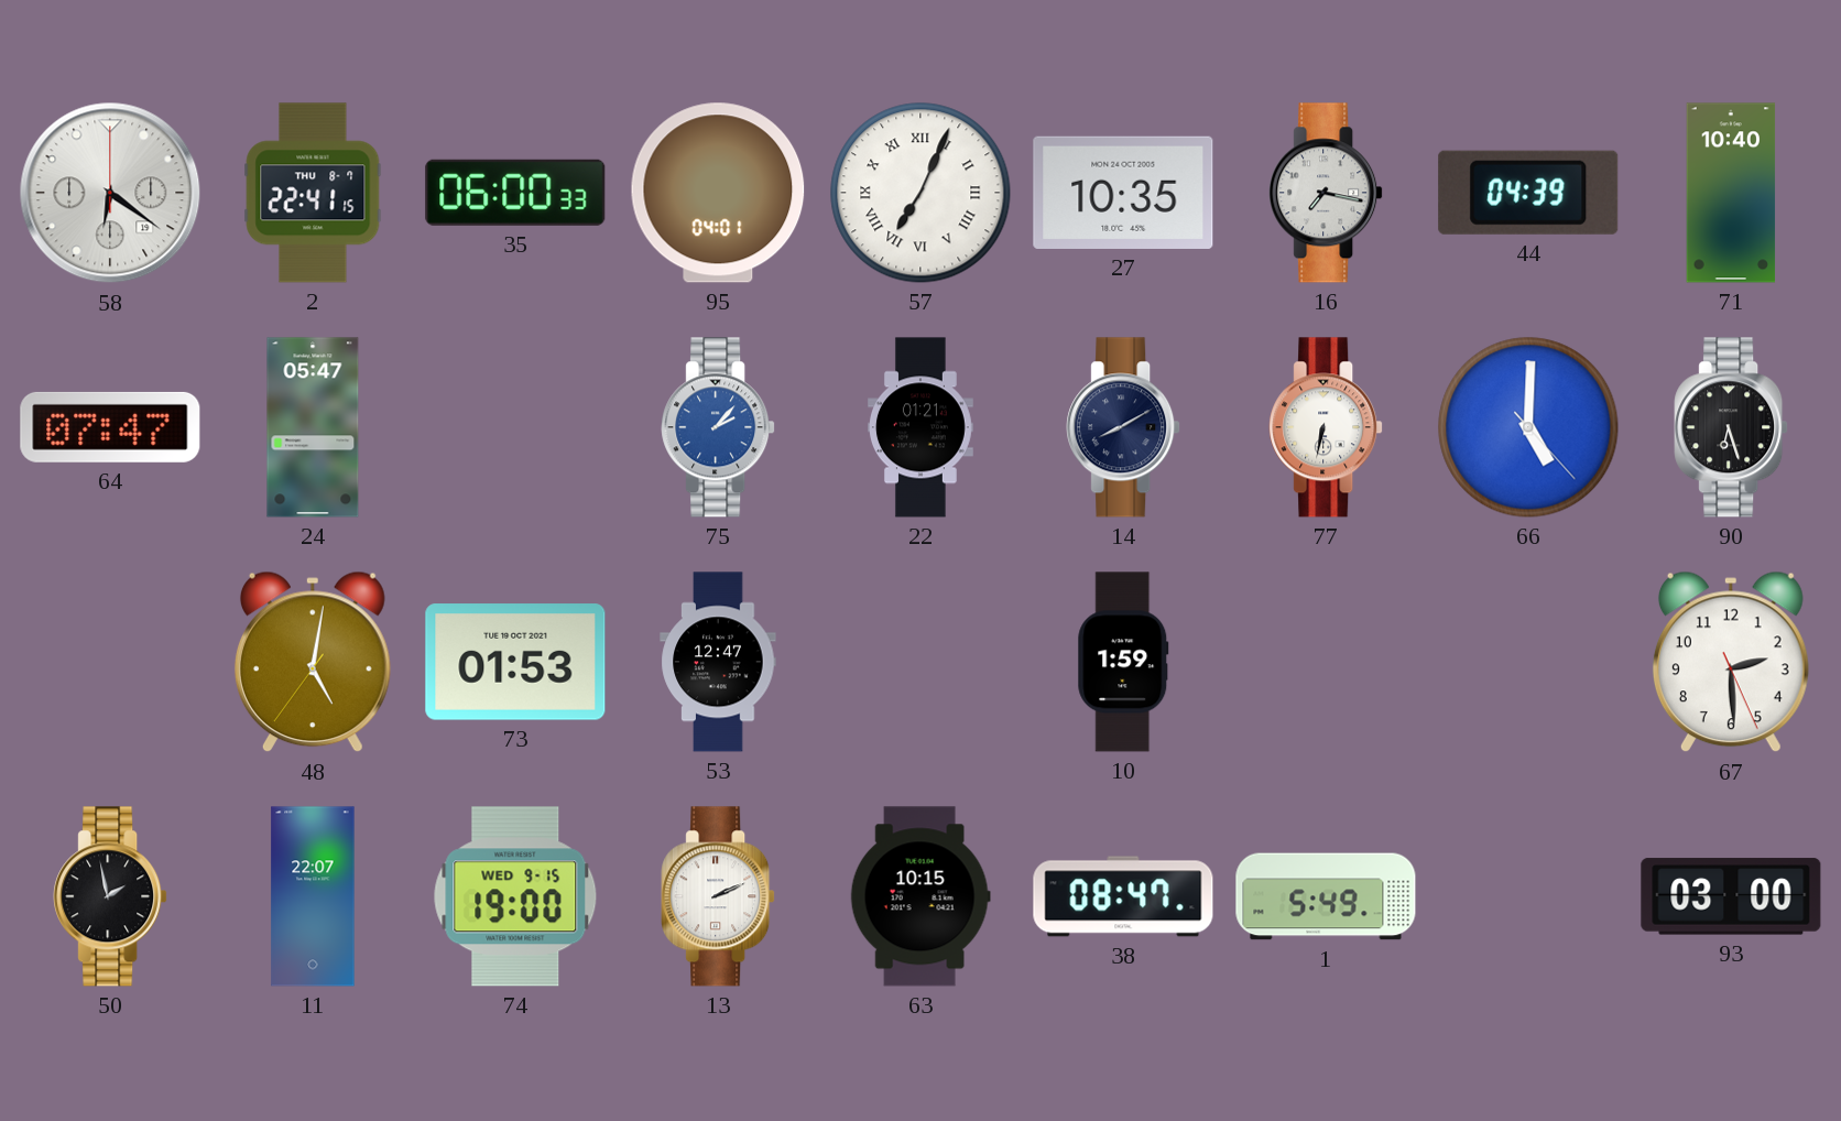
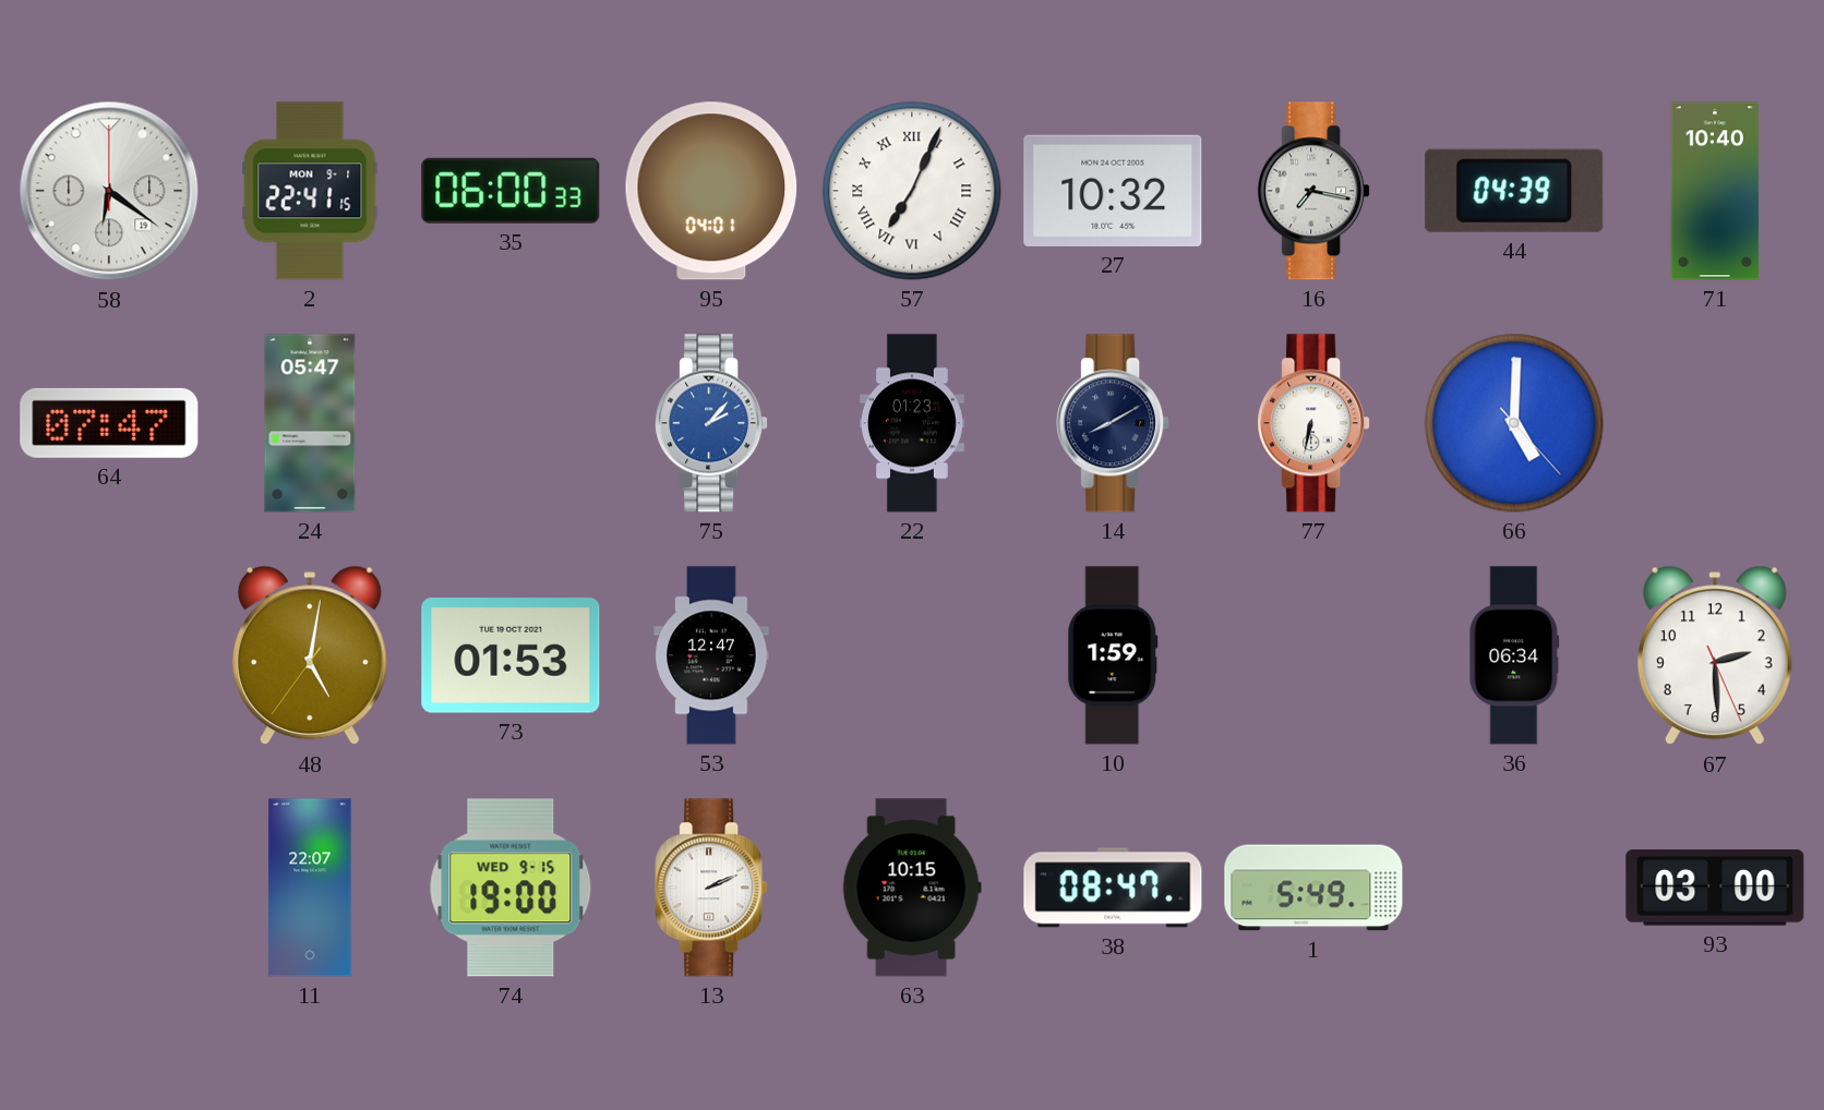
2 date: THU 8-7 -> MON 9-1
27: 10:35 -> 10:32
22: 01:21 -> 01:23
90: 6:27 -> none
36: none -> 06:34
50: 1:58 -> none
